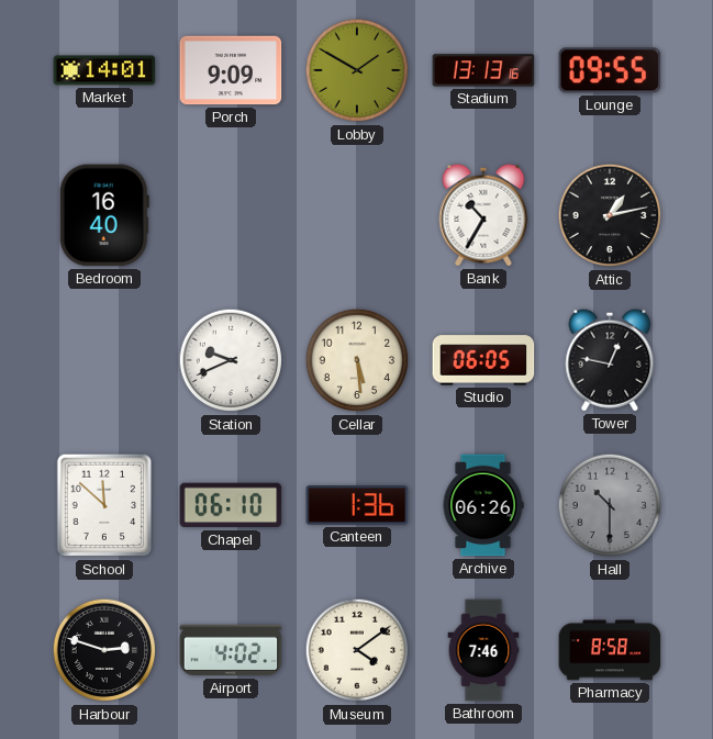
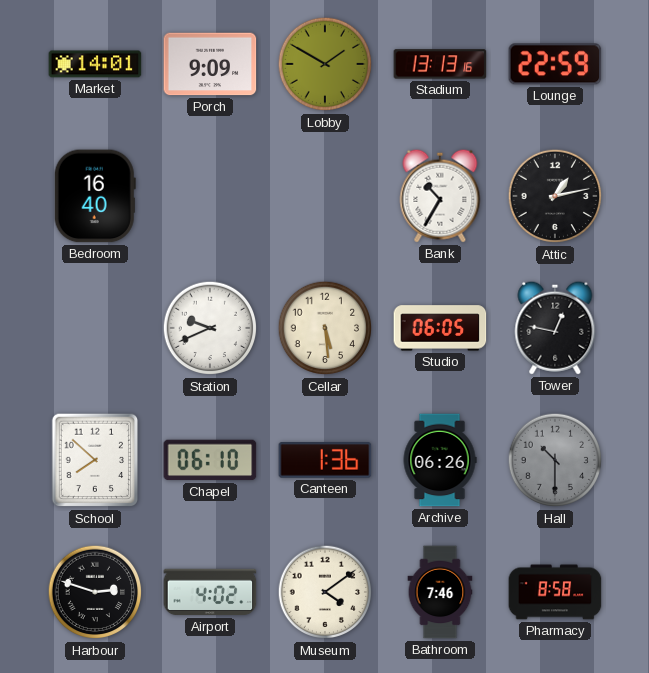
Lounge: 09:55 -> 22:59
School: 11:52 -> 7:52
